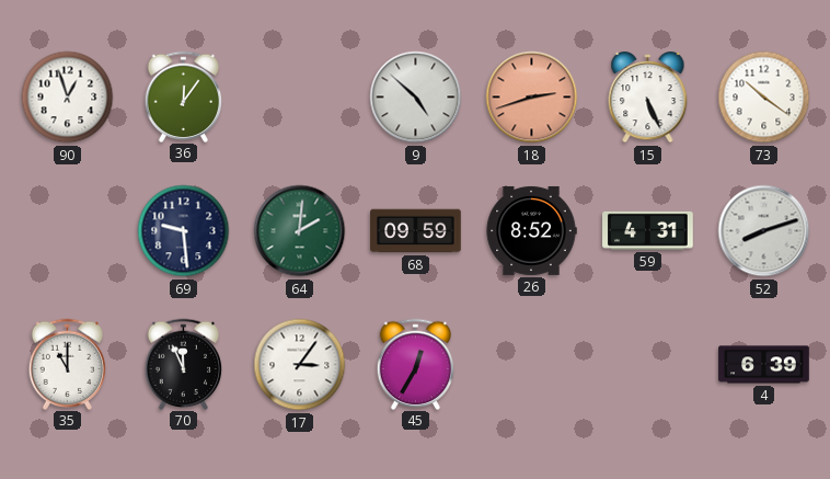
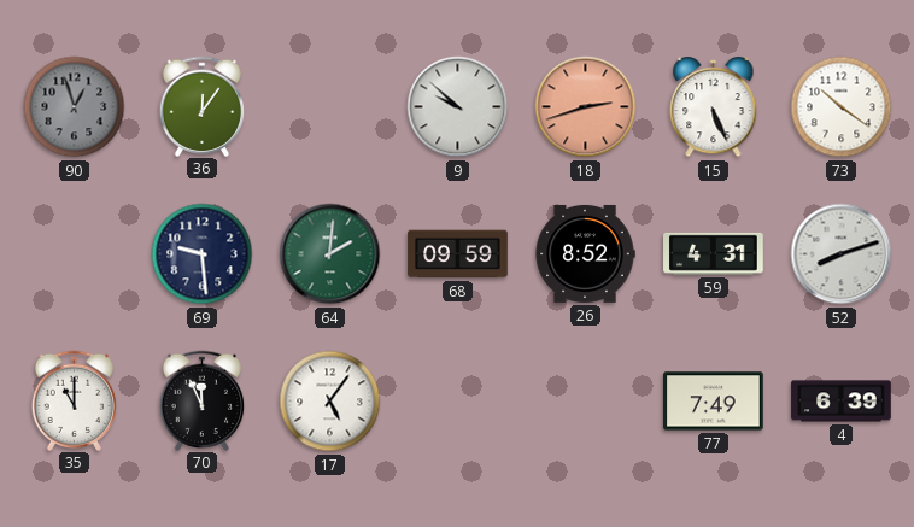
90 dial: white -> grey
9: 4:52 -> 9:52
17: 3:06 -> 5:06
45: 12:35 -> none
77: none -> 7:49
